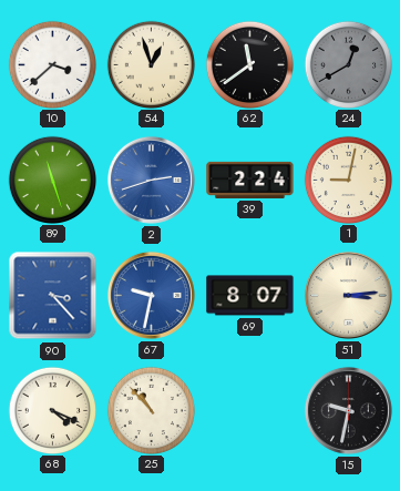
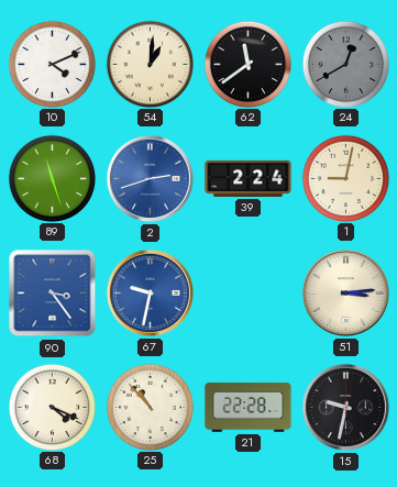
10: 3:38 -> 4:11
54: 12:57 -> 1:01
90: 3:23 -> 3:24
69: 8:07 -> none
21: none -> 22:28
